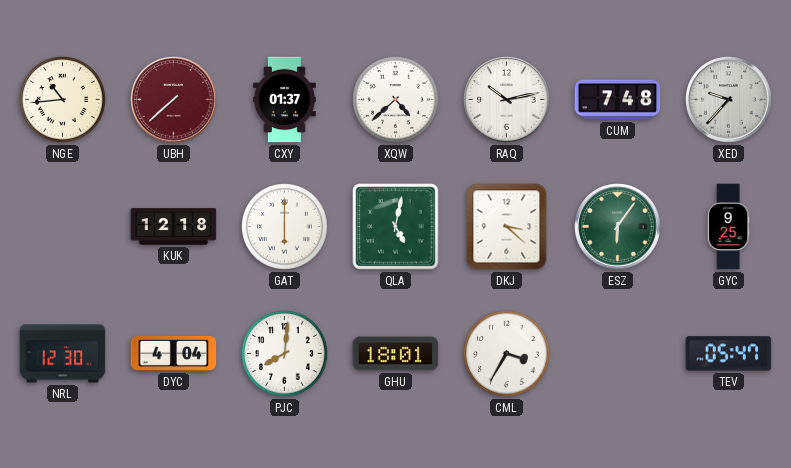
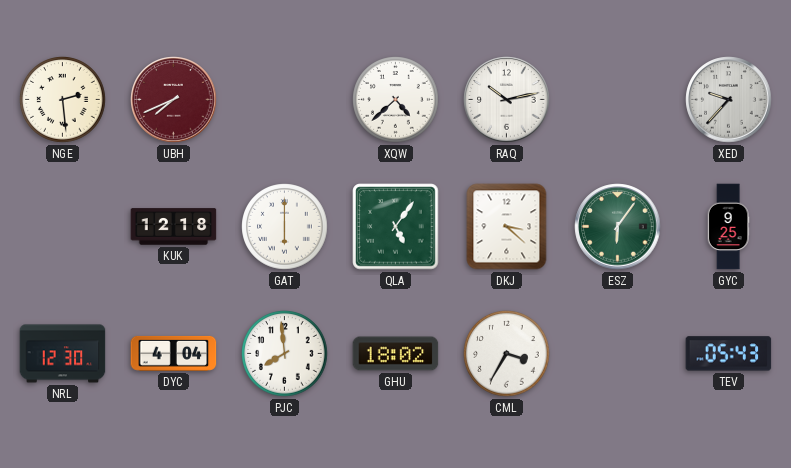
NGE: 10:44 -> 2:29
UBH: 7:38 -> 7:41
CXY: 01:37 -> none
CUM: 7:48 -> none
QLA: 5:02 -> 5:06
PJC: 8:01 -> 7:59
GHU: 18:01 -> 18:02
TEV: 05:47 -> 05:43
